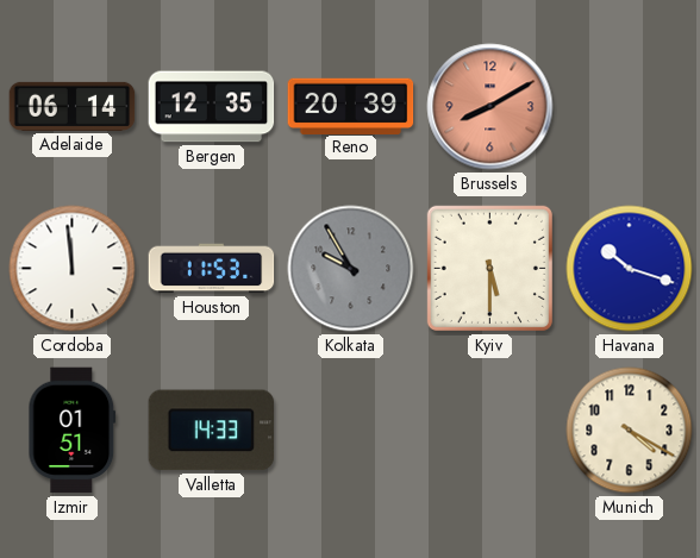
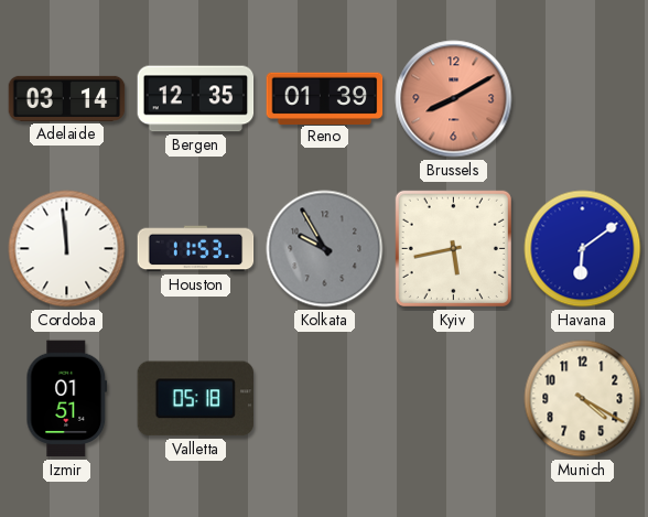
Adelaide: 06:14 -> 03:14
Reno: 20:39 -> 01:39
Kyiv: 5:30 -> 5:43
Havana: 10:18 -> 6:09
Valletta: 14:33 -> 05:18
